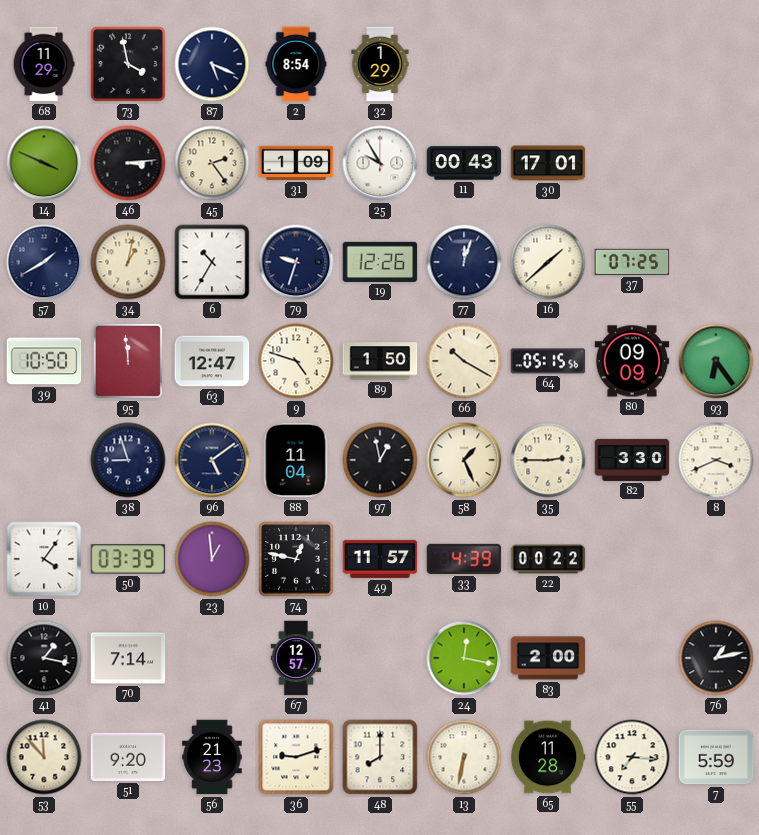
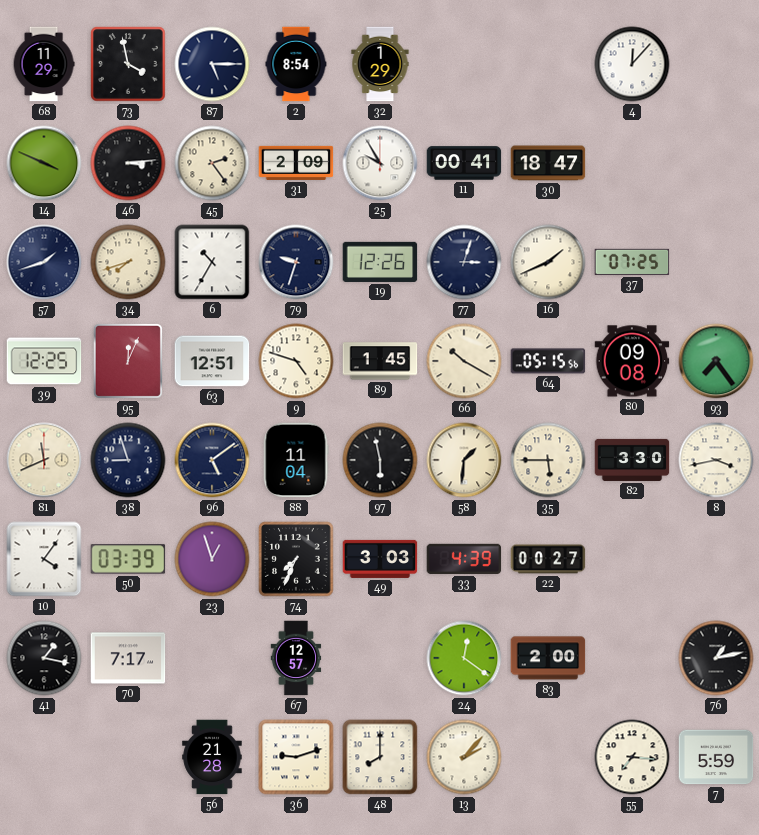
87: 5:19 -> 5:15
4: none -> 12:07
31: 1:09 -> 2:09
11: 00:43 -> 00:41
30: 17:01 -> 18:47
57: 1:40 -> 1:42
34: 1:02 -> 7:42
77: 12:03 -> 3:03
16: 1:38 -> 1:41
39: 10:50 -> 12:25
95: 11:59 -> 12:04
63: 12:47 -> 12:51
89: 1:50 -> 1:45
80: 09:09 -> 09:08
93: 6:24 -> 7:24
81: none -> 11:41
97: 12:58 -> 5:58
58: 1:26 -> 1:31
35: 2:45 -> 5:45
8: 3:41 -> 3:43
23: 12:59 -> 12:57
74: 12:47 -> 7:34
49: 11:57 -> 3:03
22: 00:22 -> 00:27
70: 7:14 -> 7:17
24: 12:17 -> 12:21
53: 11:53 -> none
51: 9:20 -> none
56: 21:23 -> 21:28
13: 6:32 -> 2:07
65: 11:28 -> none
